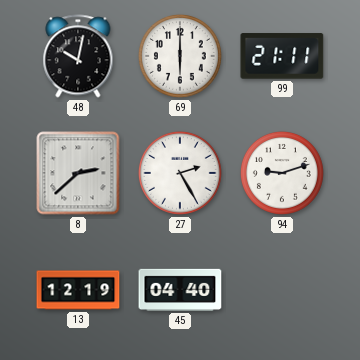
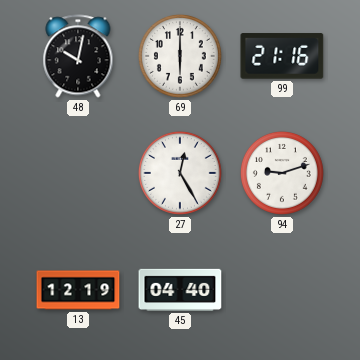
99: 21:11 -> 21:16
8: 2:38 -> none
27: 2:25 -> 12:25
